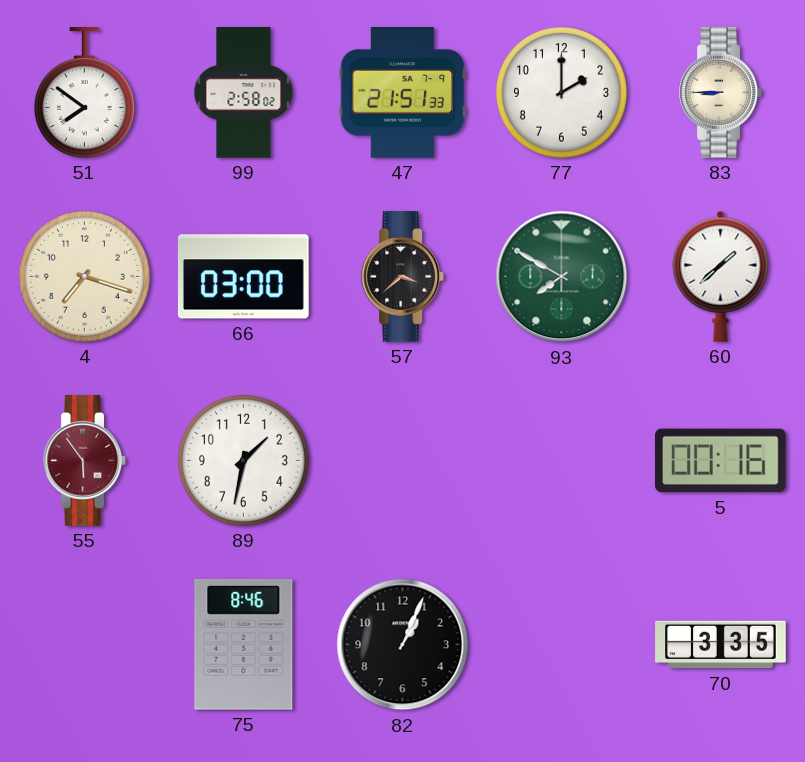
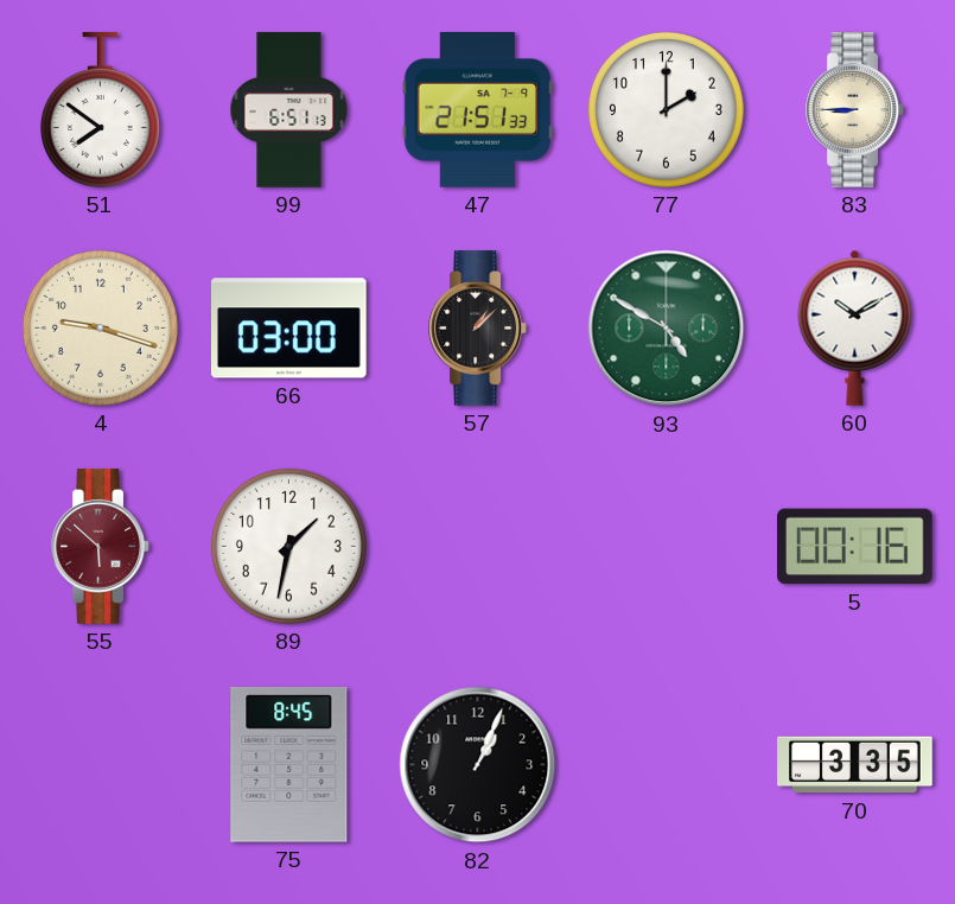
99: 2:58 -> 6:51
4: 7:18 -> 9:18
57: 3:38 -> 1:08
93: 7:50 -> 4:50
60: 1:38 -> 10:10
55: 5:54 -> 5:52
75: 8:46 -> 8:45
